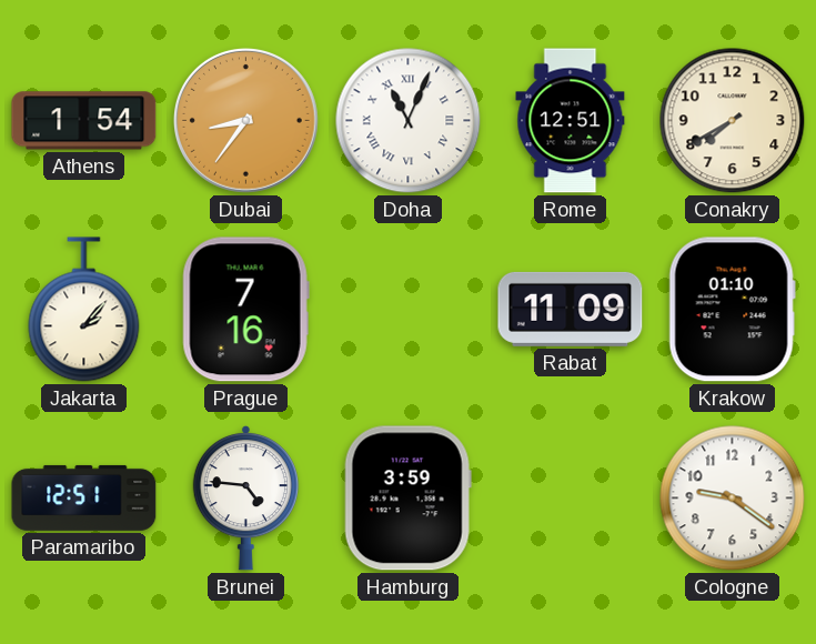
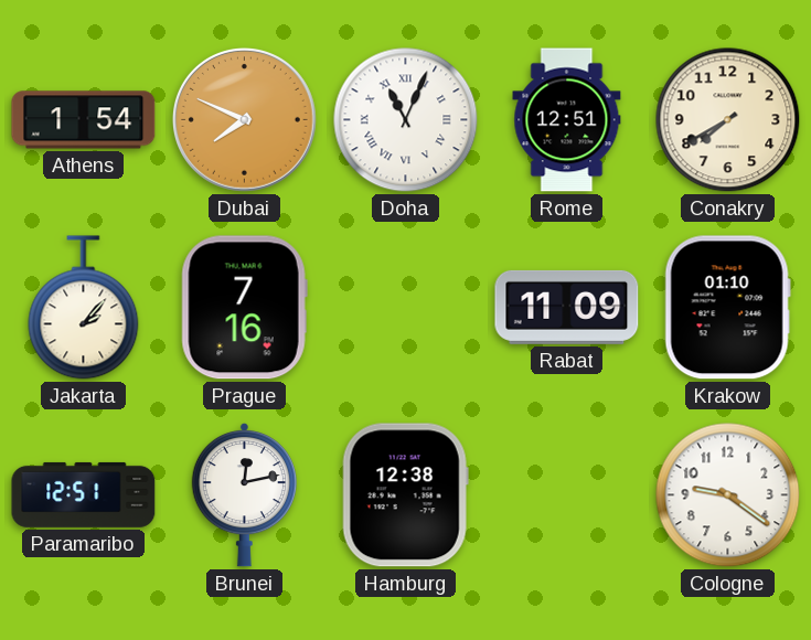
Dubai: 8:36 -> 7:49
Brunei: 4:46 -> 12:13
Hamburg: 3:59 -> 12:38
